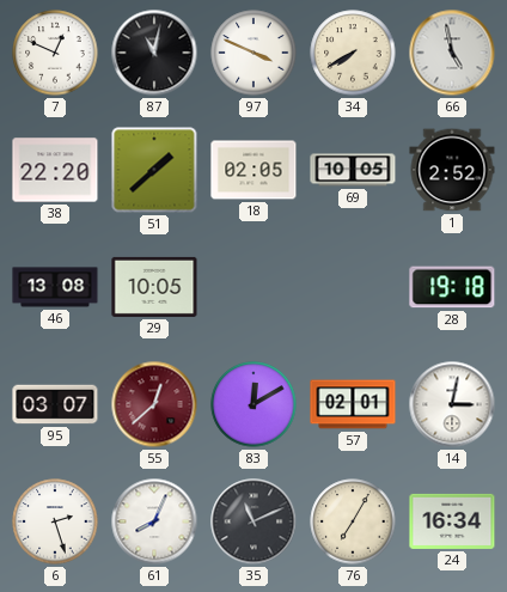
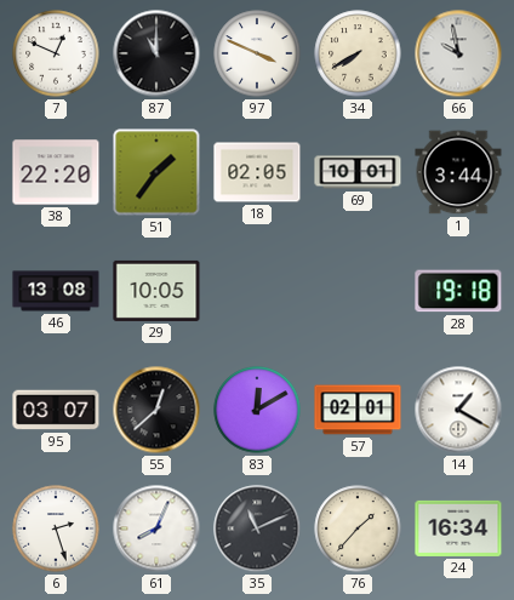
87: 11:02 -> 11:00
66: 4:58 -> 9:58
51: 1:38 -> 1:36
69: 10:05 -> 10:01
1: 2:52 -> 3:44
55 dial: burgundy -> black
14: 3:02 -> 1:20
76: 7:05 -> 1:37
